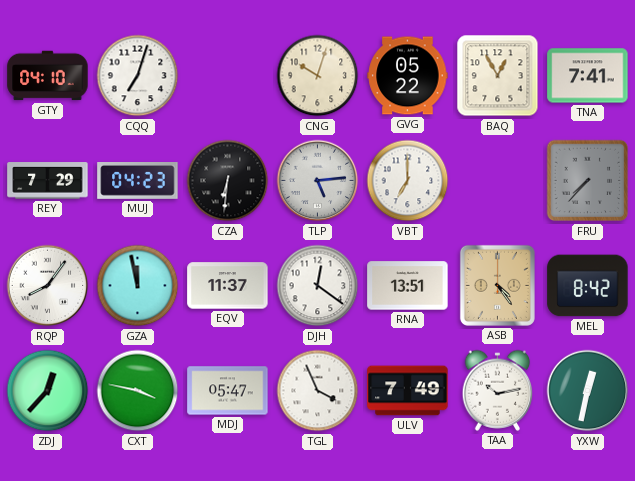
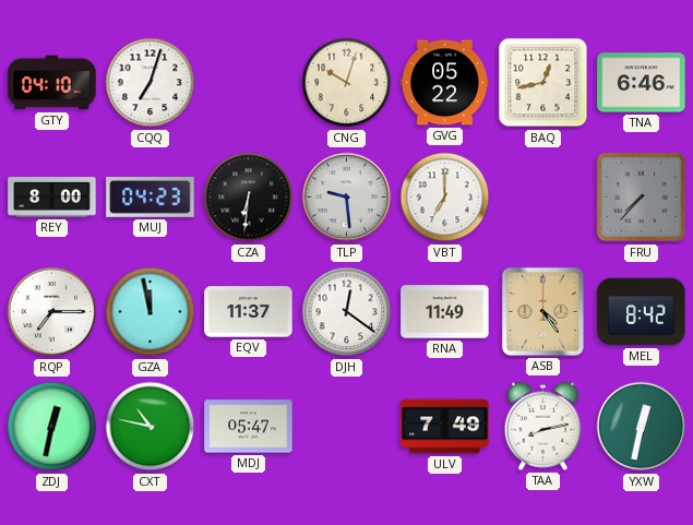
BAQ: 12:55 -> 12:43
TNA: 7:41 -> 6:46
REY: 7:29 -> 8:00
TLP: 5:14 -> 9:29
RQP: 8:06 -> 7:15
RNA: 13:51 -> 11:49
ZDJ: 12:37 -> 12:32
CXT: 3:47 -> 10:47
TGL: 3:56 -> none
TAA: 10:13 -> 8:13
